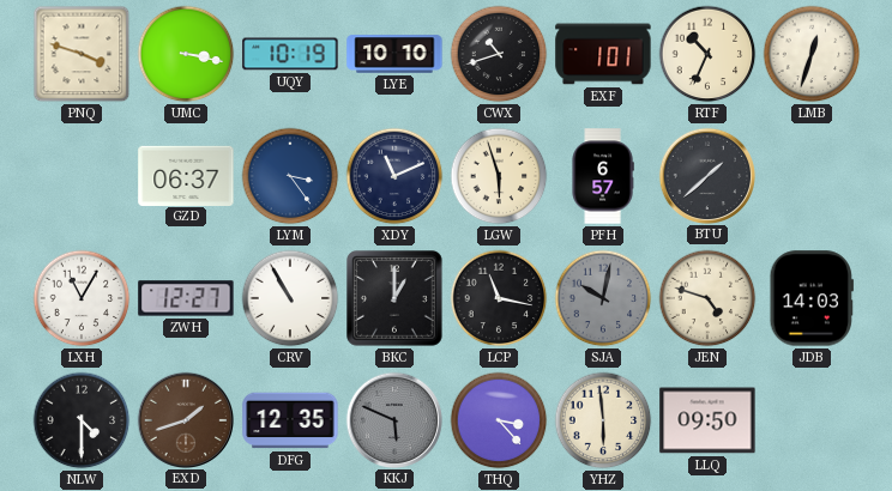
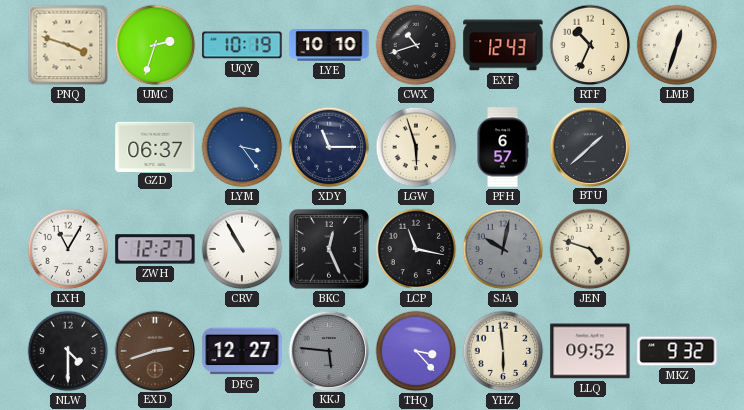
UMC: 3:17 -> 2:33
EXF: 1:01 -> 12:43
XDY: 11:11 -> 11:15
BKC: 1:00 -> 12:26
JDB: 14:03 -> none
EXD: 1:42 -> 2:42
DFG: 12:35 -> 12:27
KKJ: 5:49 -> 5:46
LLQ: 09:50 -> 09:52
MKZ: none -> 9:32
